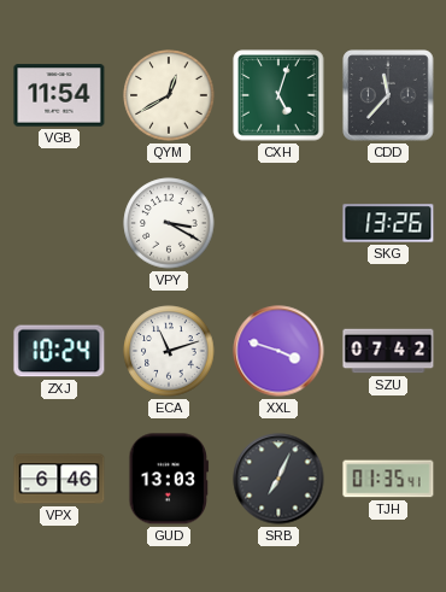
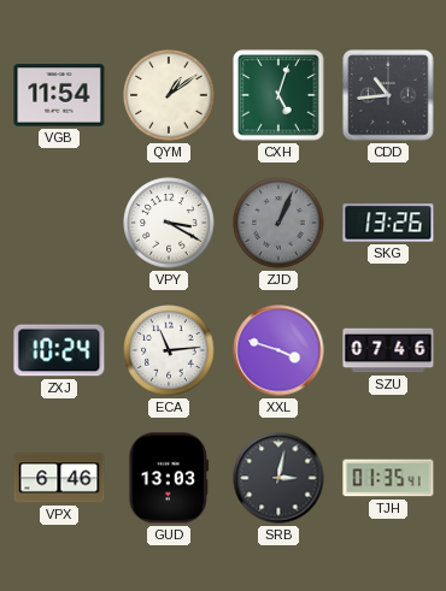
QYM: 12:40 -> 1:09
CDD: 11:37 -> 10:44
ZJD: none -> 1:04
ECA: 11:12 -> 11:14
SZU: 07:42 -> 07:46
SRB: 7:04 -> 3:02
